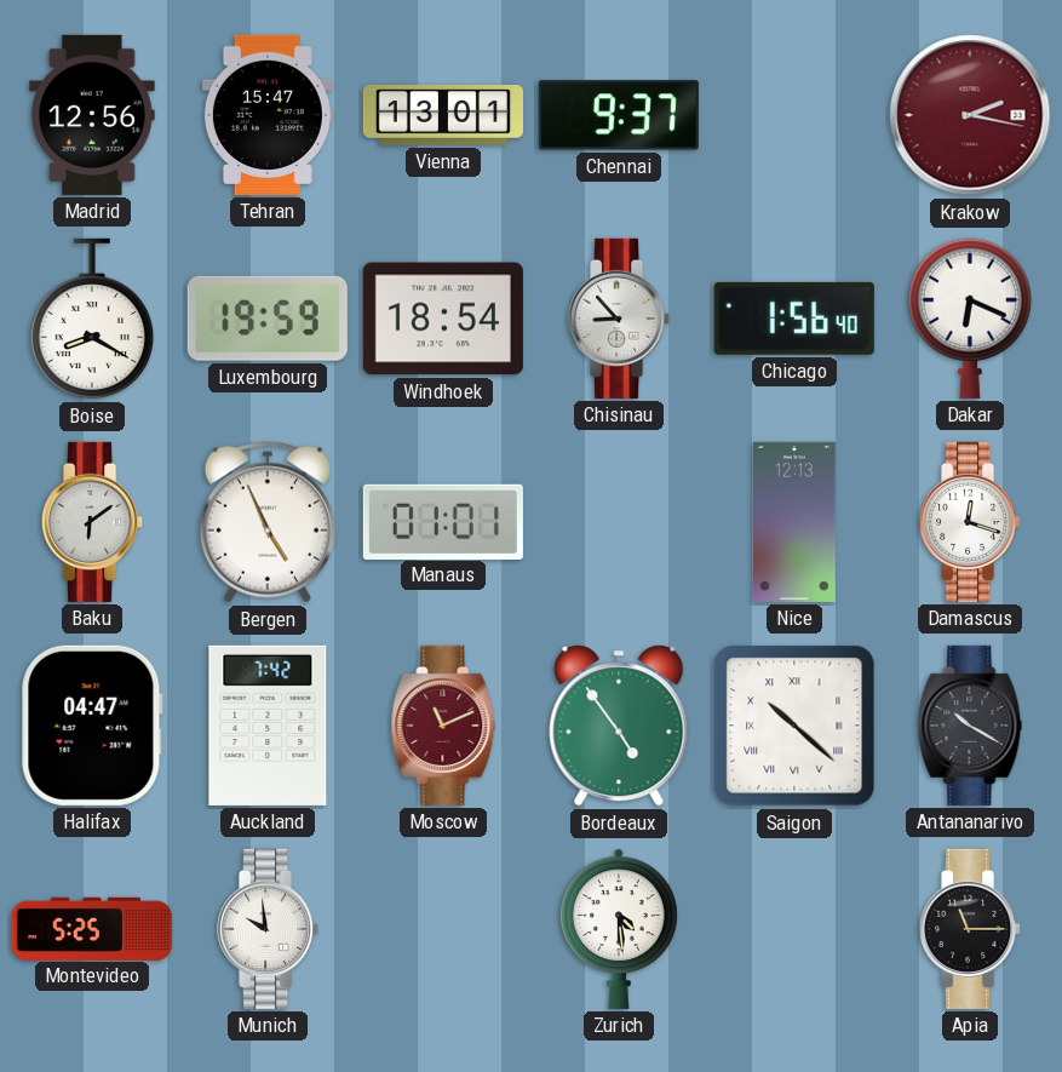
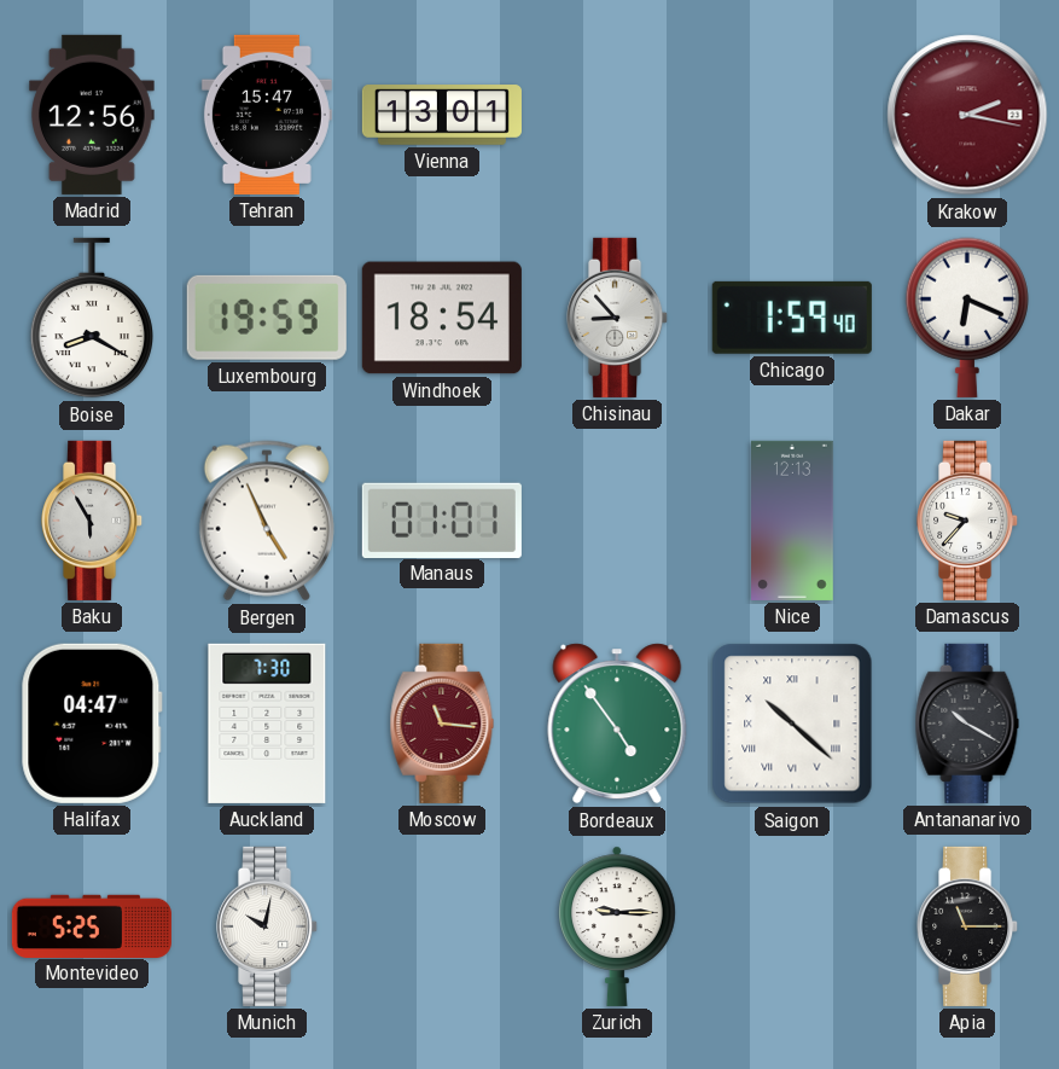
Chennai: 9:37 -> none
Chicago: 1:56 -> 1:59
Baku: 6:09 -> 5:55
Damascus: 12:18 -> 9:37
Auckland: 7:42 -> 7:30
Moscow: 11:11 -> 11:16
Munich: 9:59 -> 10:02
Zurich: 4:29 -> 9:15
